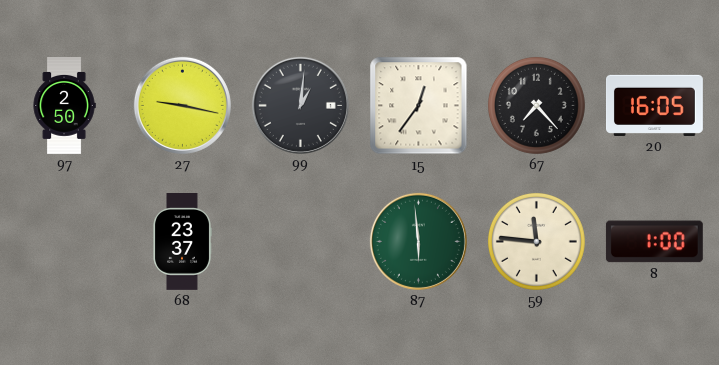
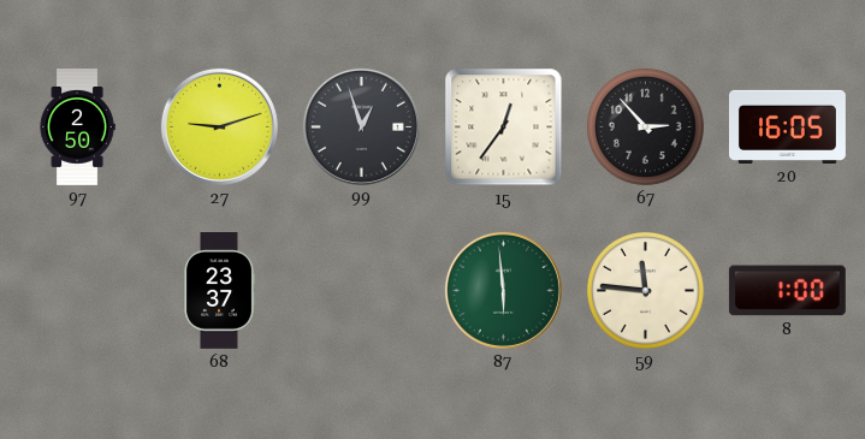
27: 9:17 -> 9:12
99: 1:01 -> 12:57
67: 7:23 -> 2:53
